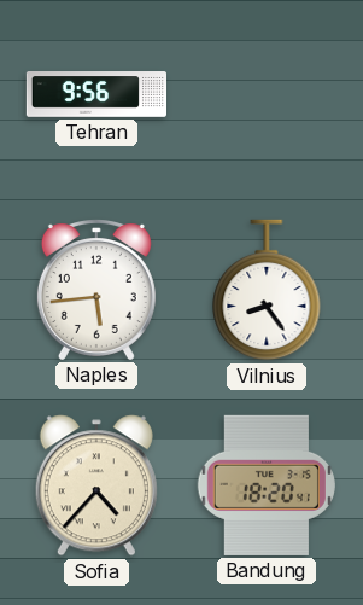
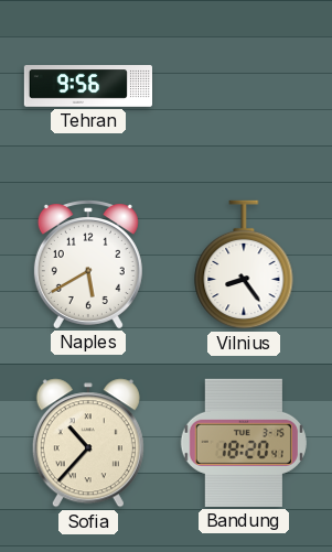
Naples: 5:44 -> 5:40
Sofia: 4:37 -> 10:37
